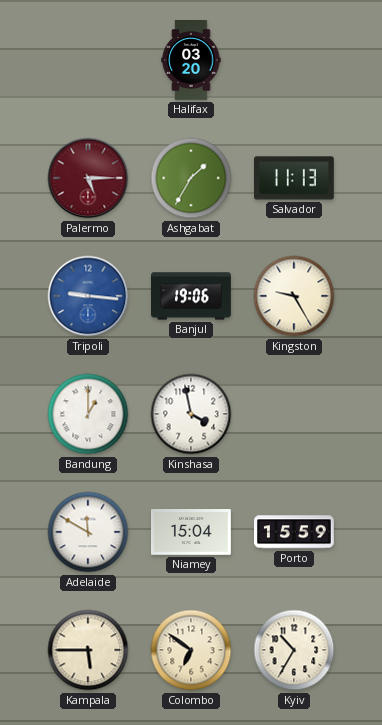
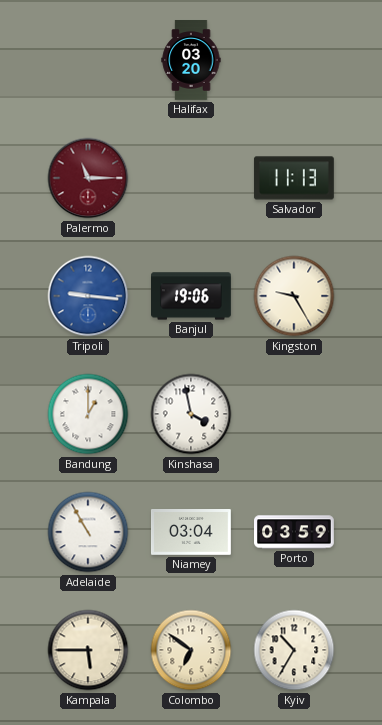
Palermo: 5:15 -> 11:15
Ashgabat: 1:35 -> none
Adelaide: 11:50 -> 10:55
Niamey: 15:04 -> 03:04
Porto: 15:59 -> 03:59
